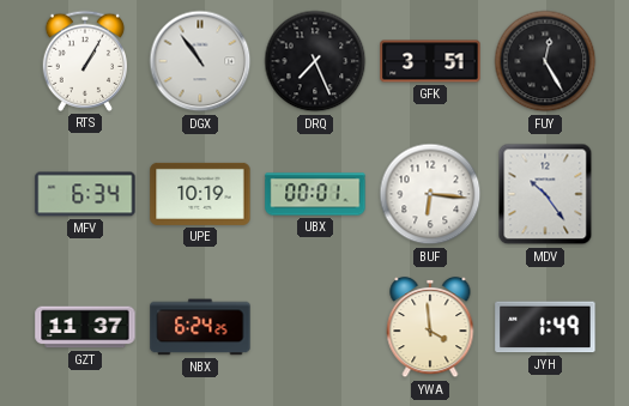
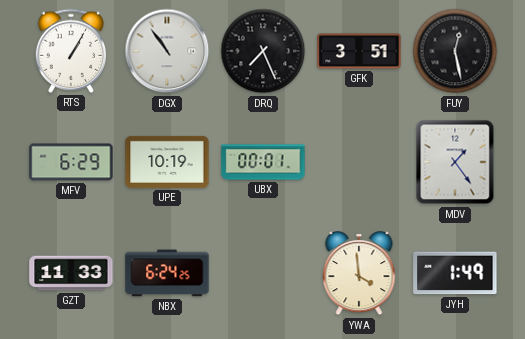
FUY: 12:25 -> 12:28
MFV: 6:34 -> 6:29
BUF: 6:16 -> none
MDV: 10:24 -> 1:24
GZT: 11:37 -> 11:33
